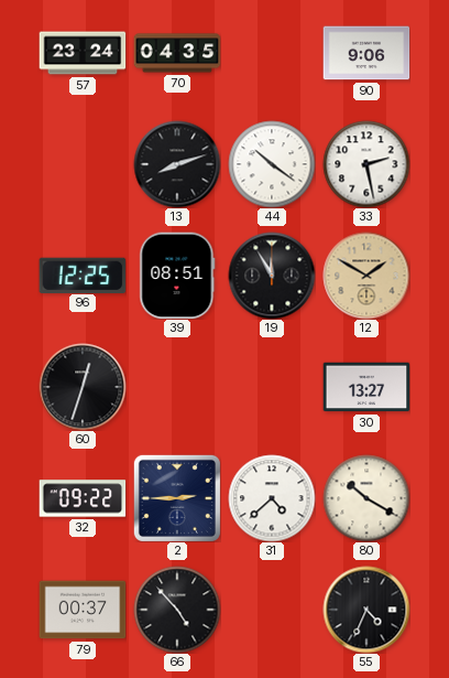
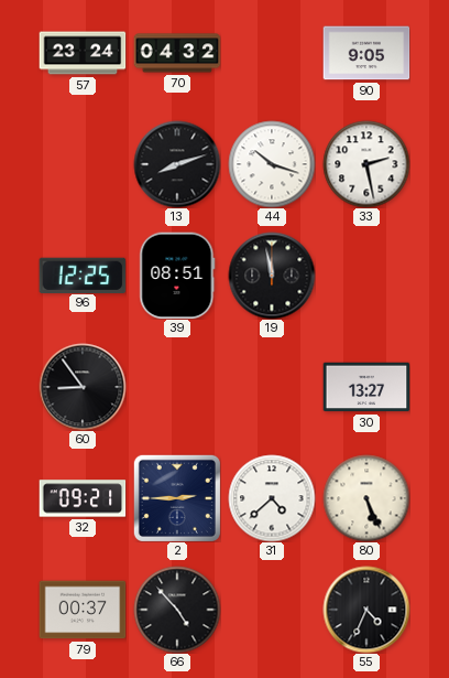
70: 04:35 -> 04:32
90: 9:06 -> 9:05
44: 10:21 -> 10:18
19: 11:55 -> 11:58
12: 1:50 -> none
60: 12:33 -> 8:54
32: 09:22 -> 09:21
80: 10:20 -> 5:26
